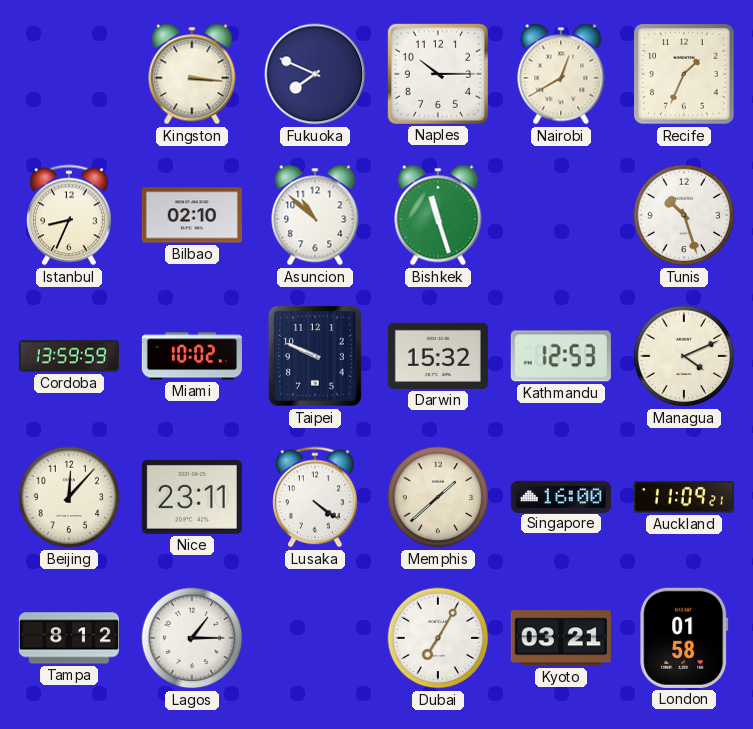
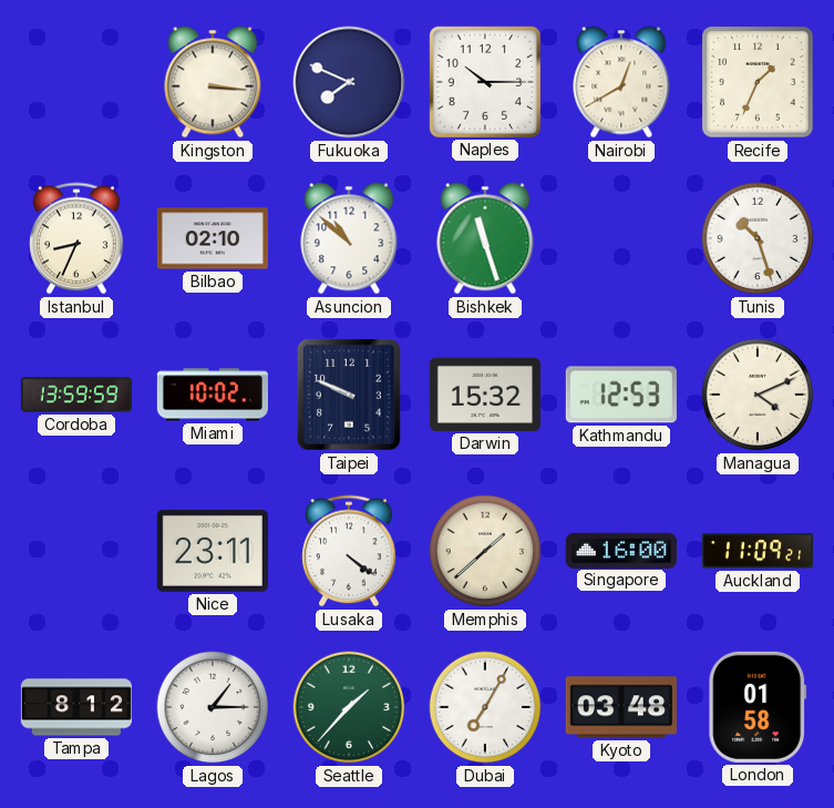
Beijing: 12:07 -> none
Seattle: none -> 1:37
Kyoto: 03:21 -> 03:48
